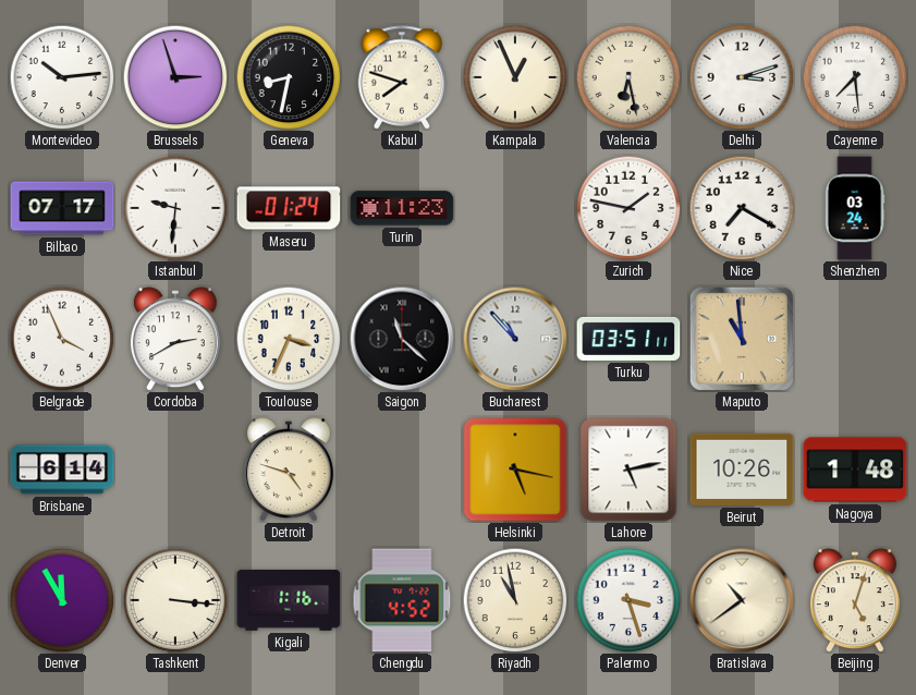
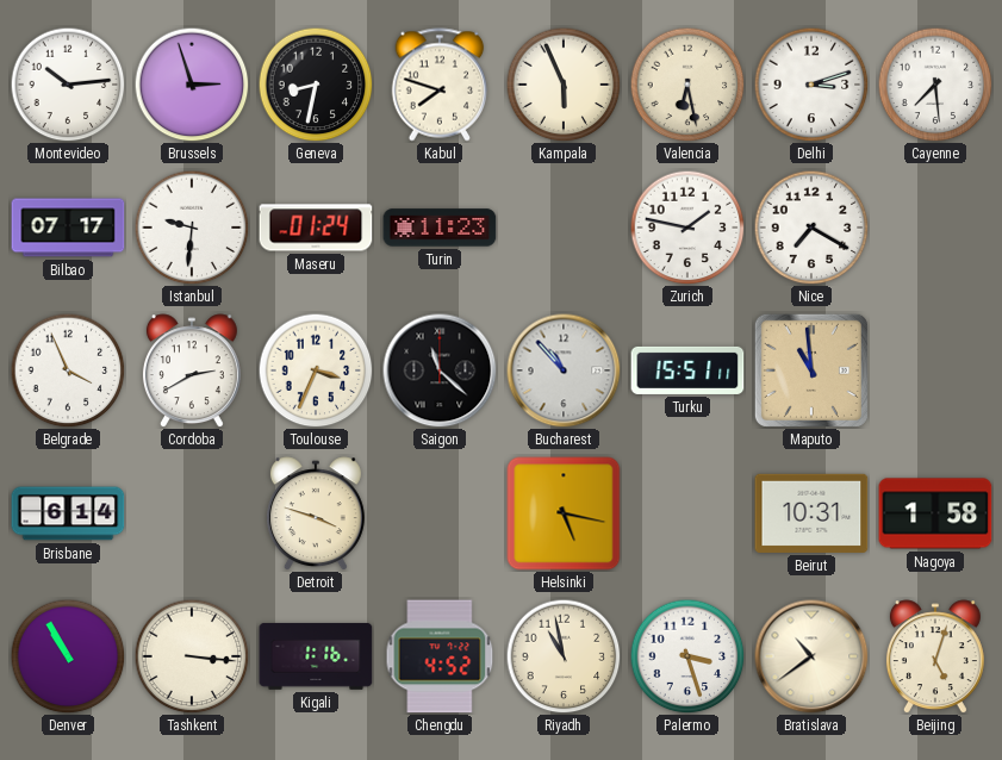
Kampala: 12:56 -> 5:56
Shenzhen: 03:24 -> none
Turku: 03:51 -> 15:51
Detroit: 4:48 -> 3:48
Lahore: 5:13 -> none
Beirut: 10:26 -> 10:31
Nagoya: 1:48 -> 1:58
Denver: 11:55 -> 10:55
